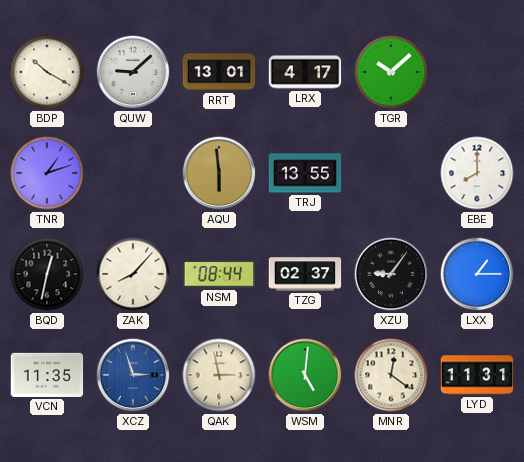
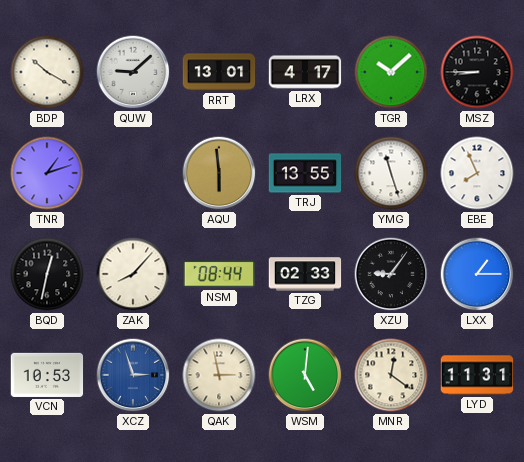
MSZ: none -> 8:45
YMG: none -> 11:27
EBE: 8:00 -> 7:56
TZG: 02:37 -> 02:33
VCN: 11:35 -> 10:53
